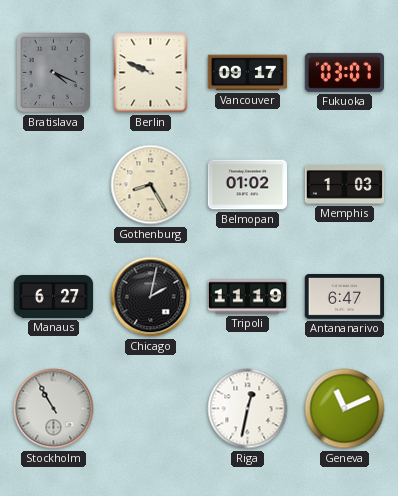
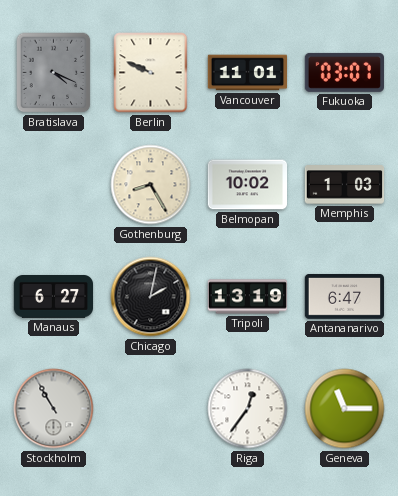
Vancouver: 09:17 -> 11:01
Belmopan: 01:02 -> 10:02
Tripoli: 11:19 -> 13:19
Riga: 12:32 -> 12:36
Geneva: 11:11 -> 11:15
